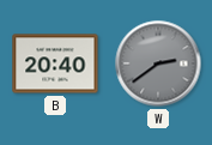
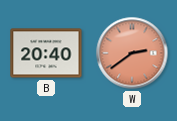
W dial: grey -> salmon
